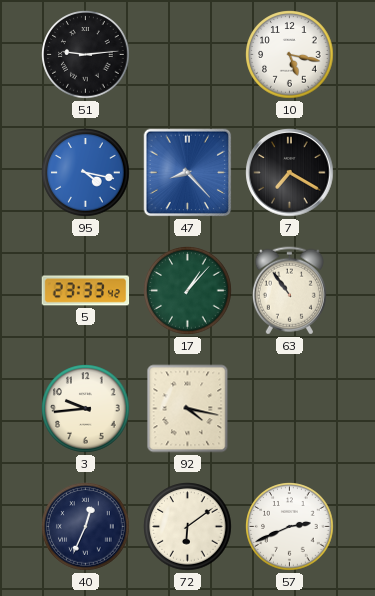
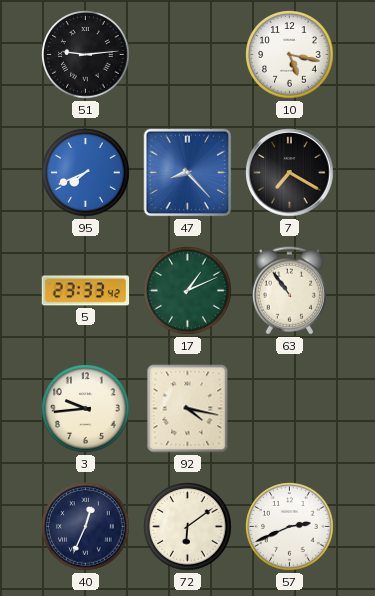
95: 4:17 -> 7:41
17: 1:07 -> 1:11
